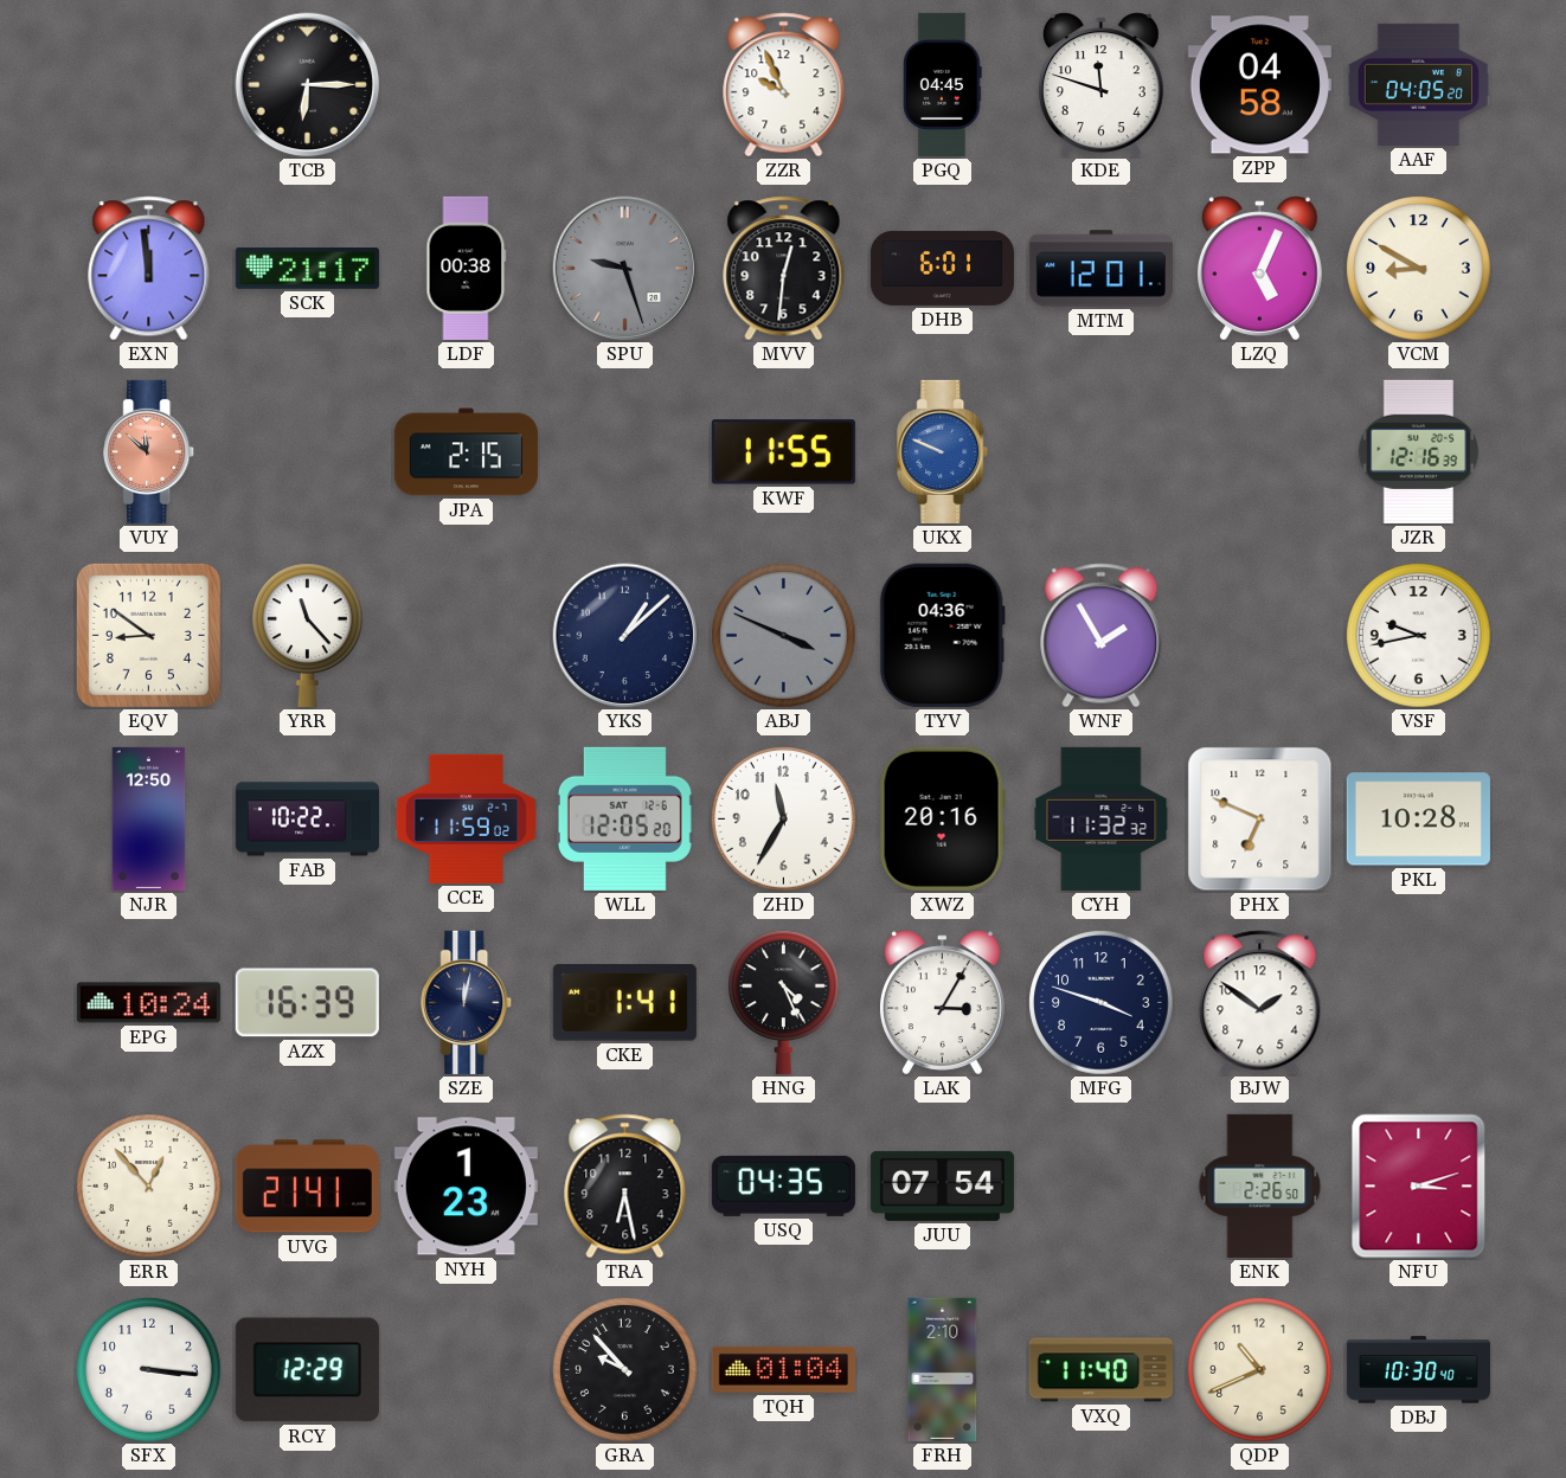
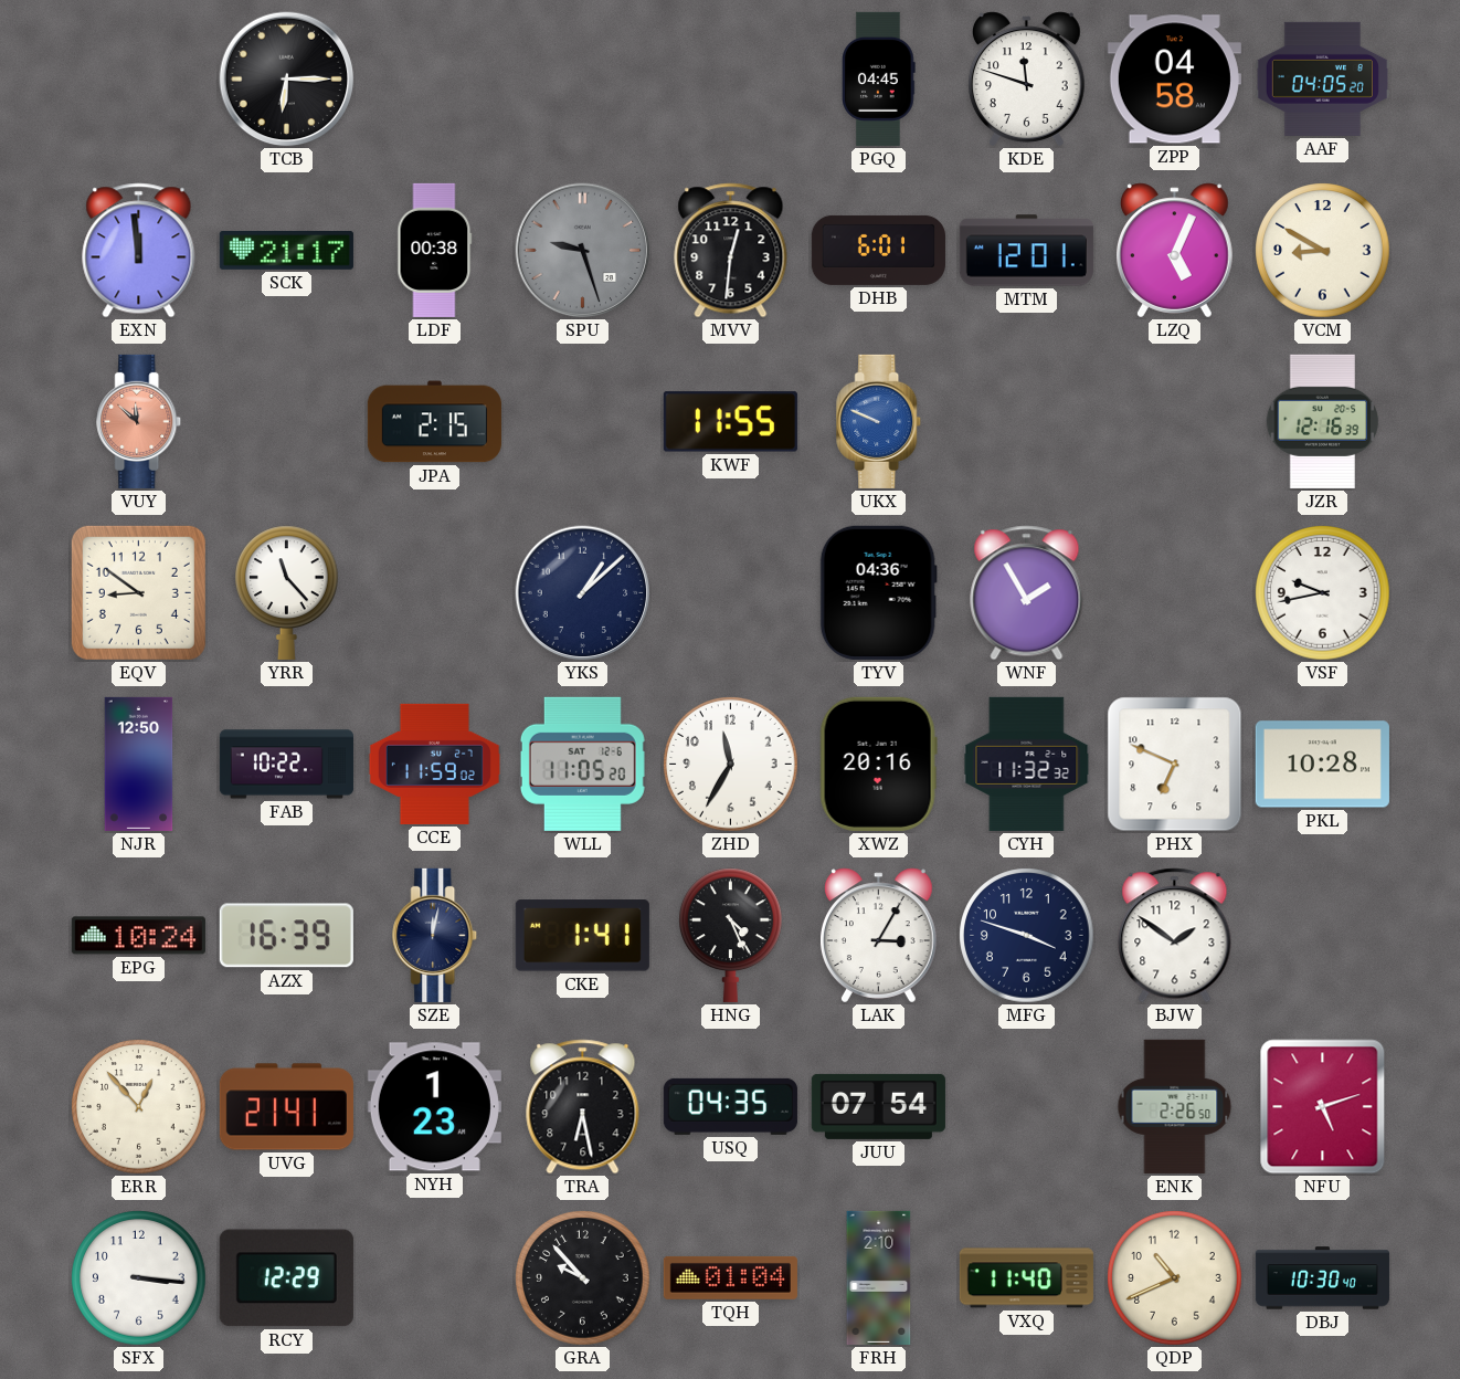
ZZR: 9:56 -> none
ABJ: 3:49 -> none
WLL: 12:05 -> 11:05
NFU: 3:12 -> 5:12
